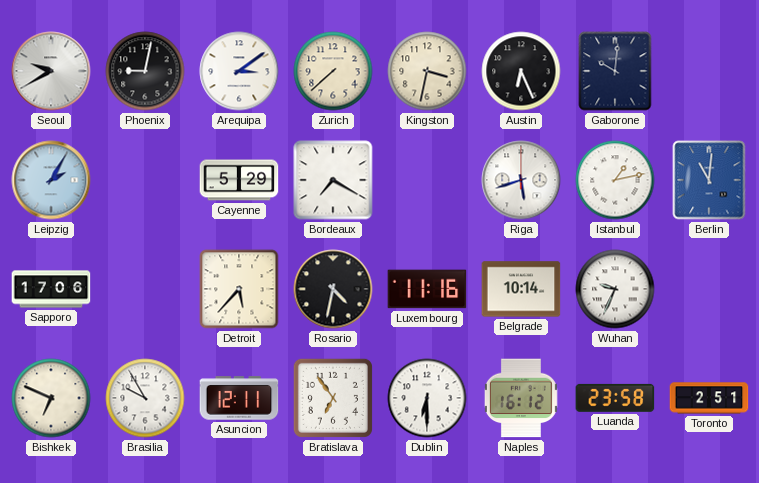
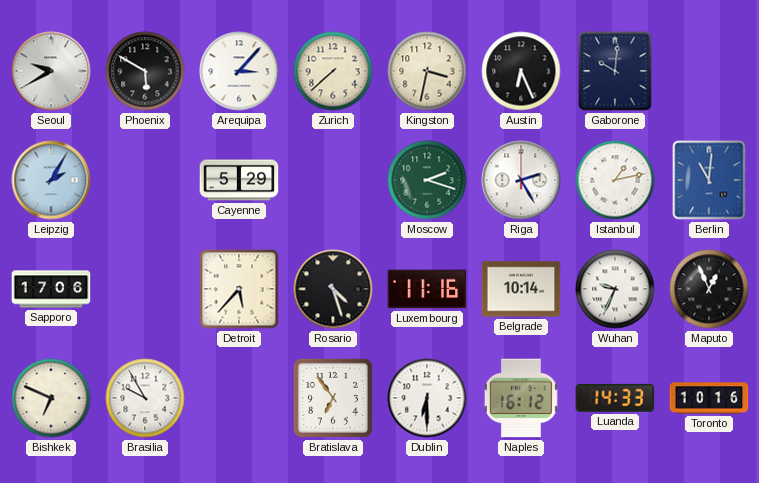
Phoenix: 9:02 -> 5:50
Arequipa: 3:09 -> 3:07
Bordeaux: 7:20 -> none
Moscow: none -> 2:18
Riga: 5:42 -> 2:25
Rosario: 4:32 -> 4:27
Maputo: none -> 12:56
Asuncion: 12:11 -> none
Luanda: 23:58 -> 14:33
Toronto: 2:51 -> 10:16
